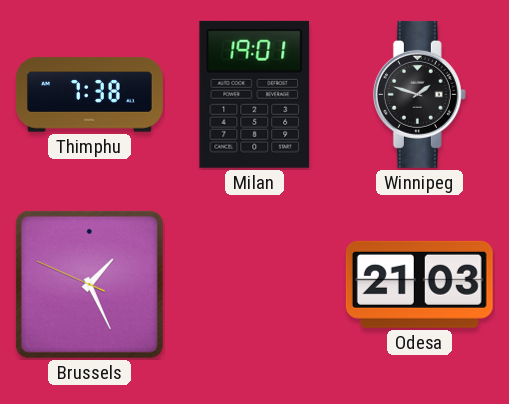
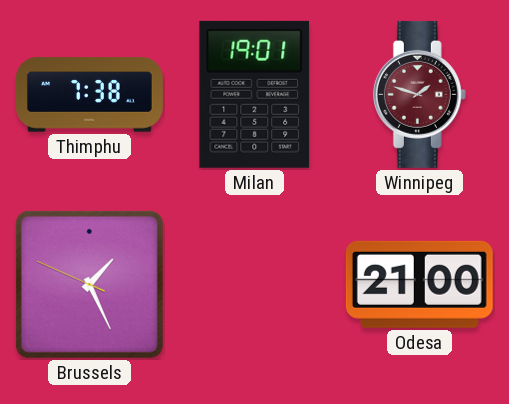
Winnipeg dial: black -> burgundy
Odesa: 21:03 -> 21:00
